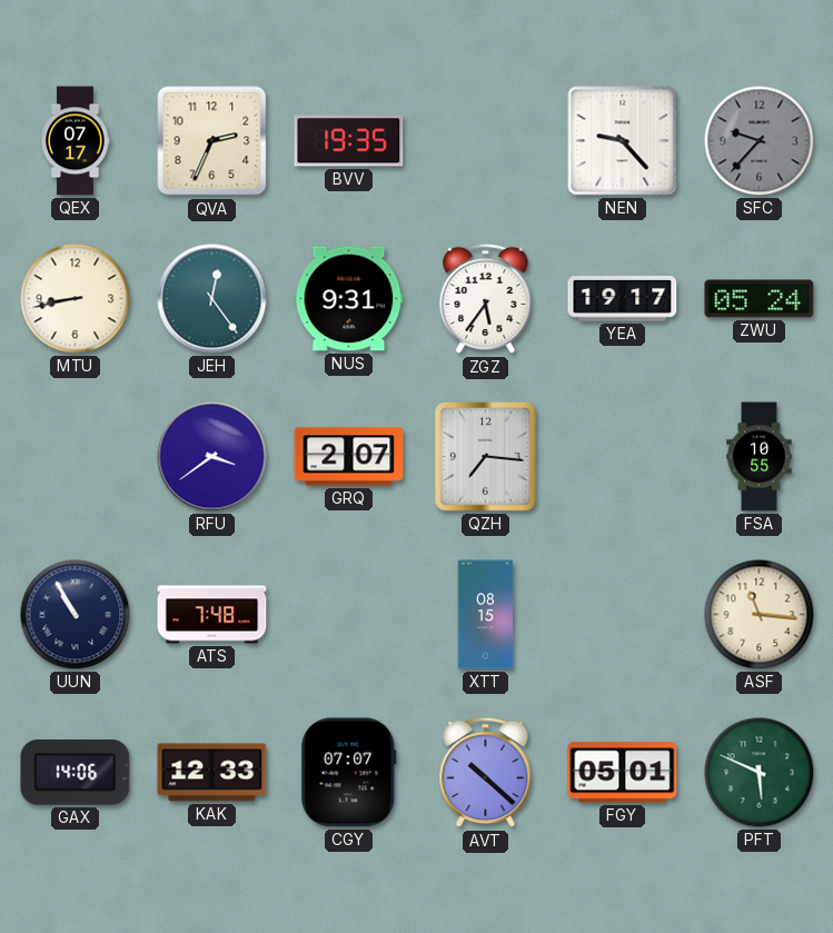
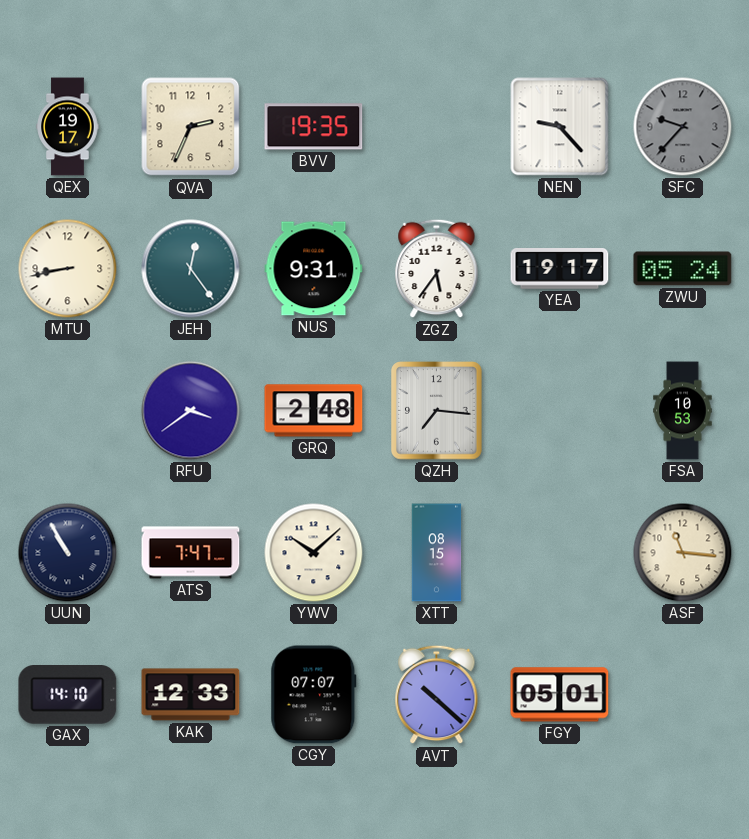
QEX: 07:17 -> 19:17
GRQ: 2:07 -> 2:48
FSA: 10:55 -> 10:53
ATS: 7:48 -> 7:47
YWV: none -> 10:08
GAX: 14:06 -> 14:10
PFT: 5:49 -> none
